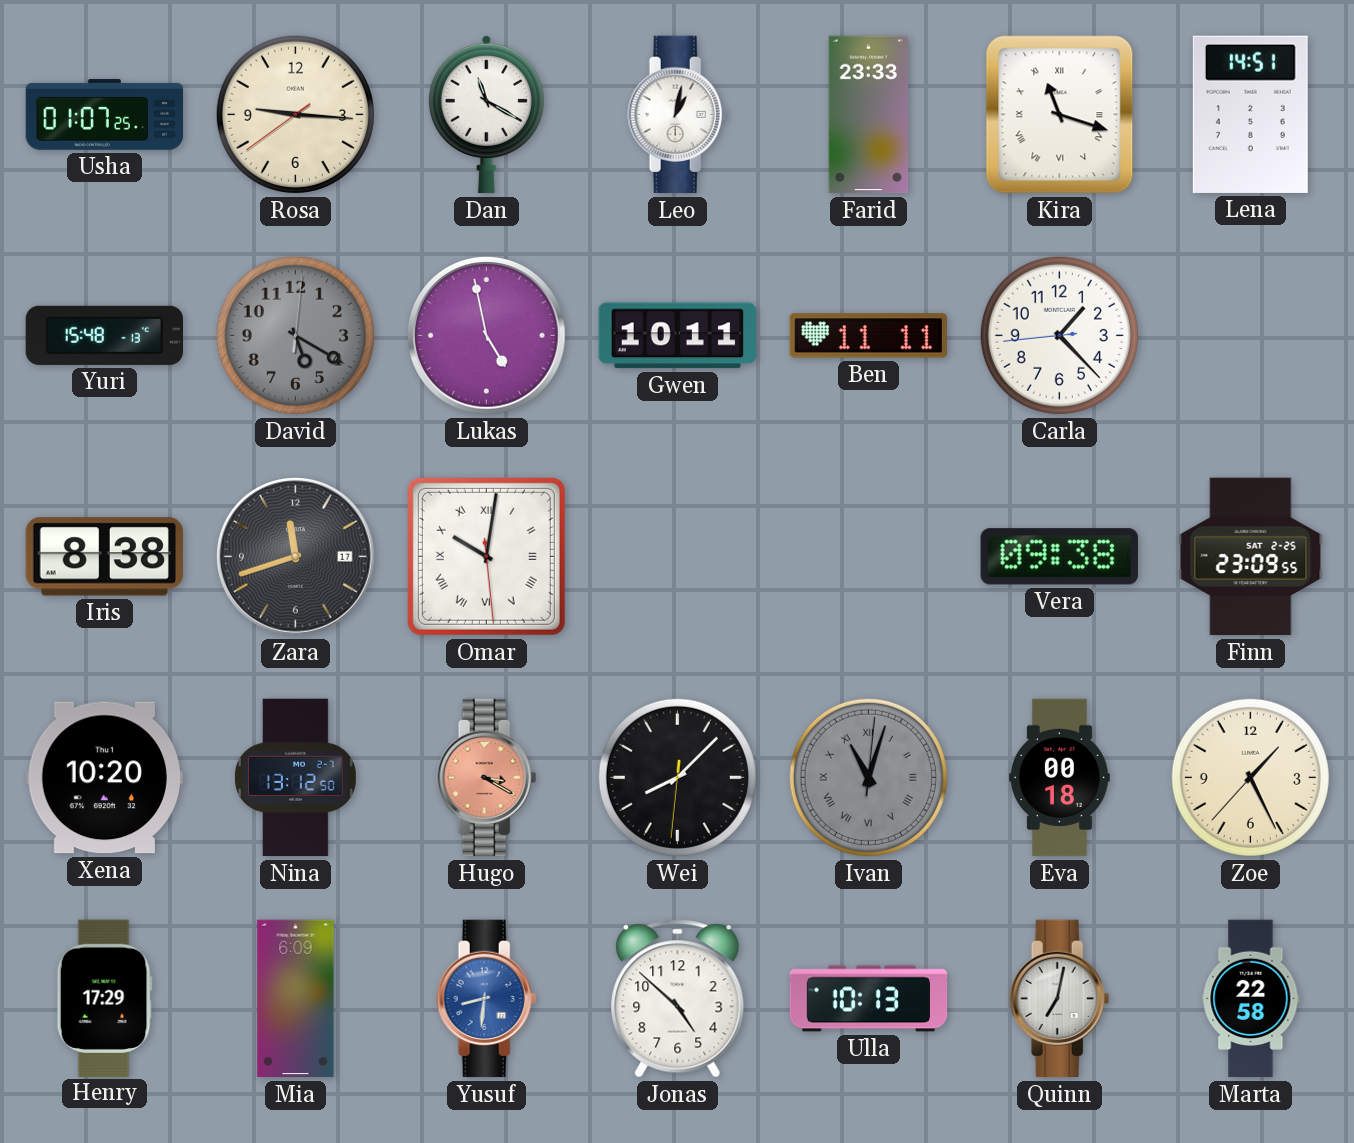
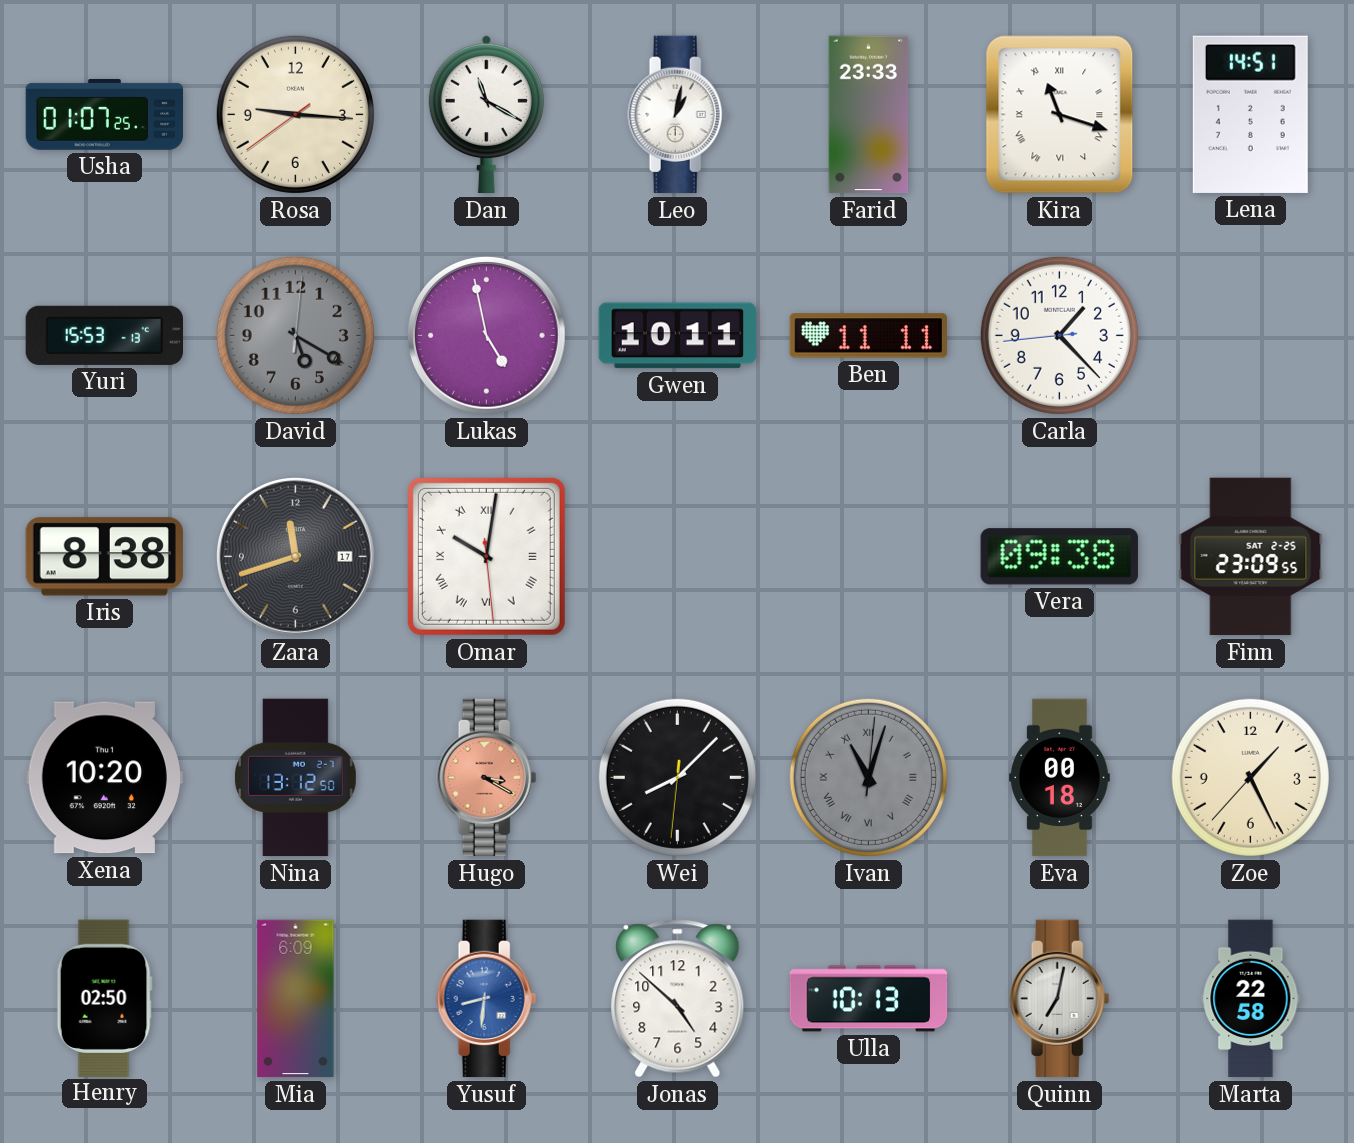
Yuri: 15:48 -> 15:53
Henry: 17:29 -> 02:50
